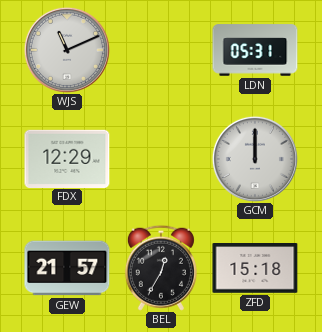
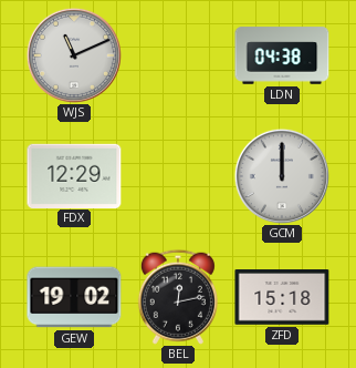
LDN: 05:31 -> 04:38
GEW: 21:57 -> 19:02
BEL: 12:35 -> 12:13
